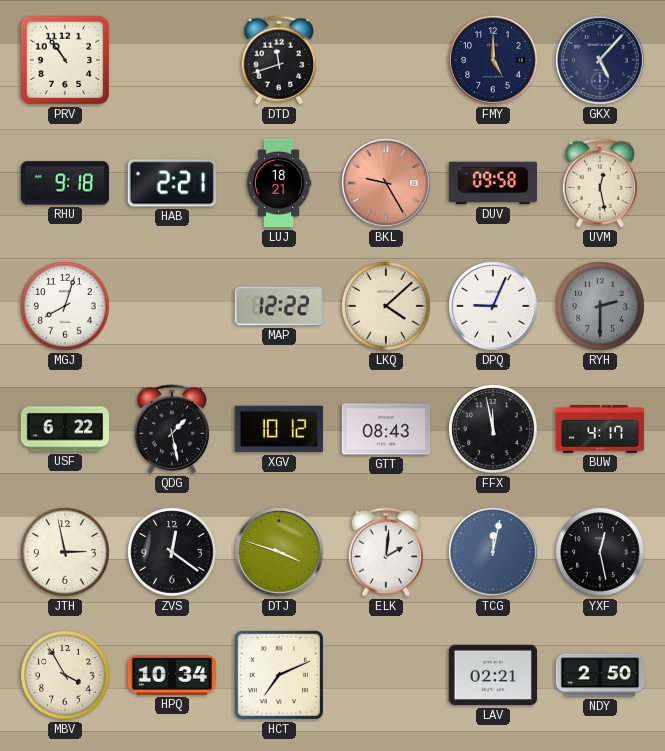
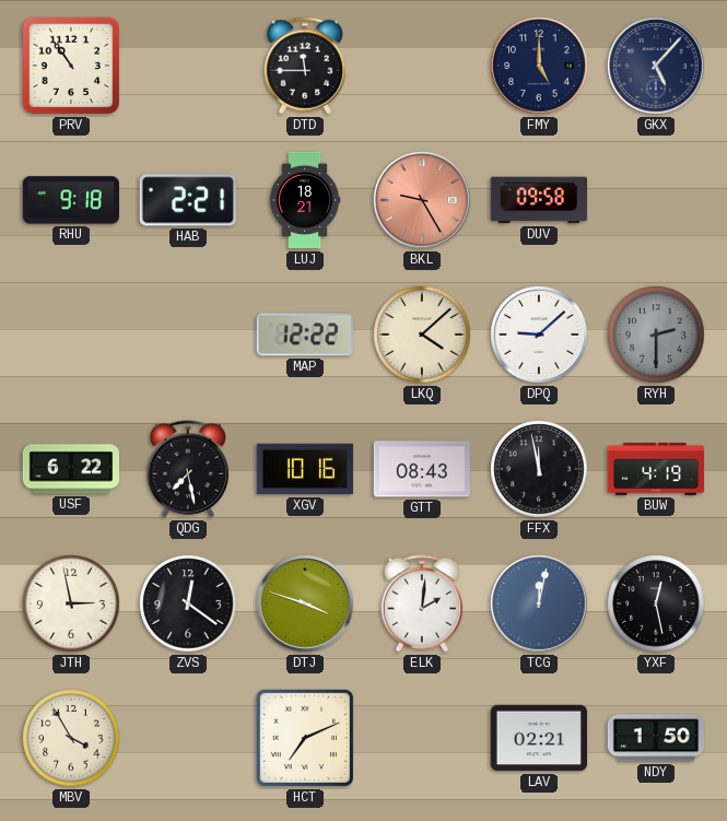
DTD: 11:42 -> 11:45
UVM: 12:28 -> none
MGJ: 8:03 -> none
DPQ: 9:04 -> 9:08
QDG: 1:28 -> 7:28
XGV: 10:12 -> 10:16
BUW: 4:17 -> 4:19
HPQ: 10:34 -> none
NDY: 2:50 -> 1:50
